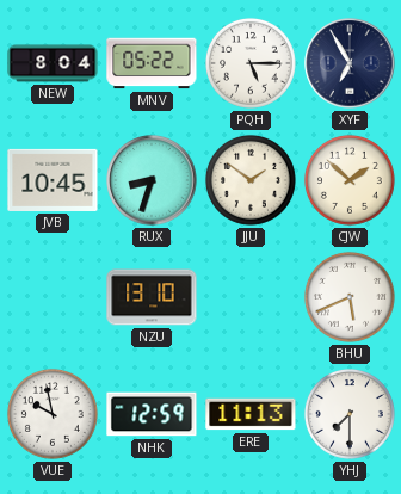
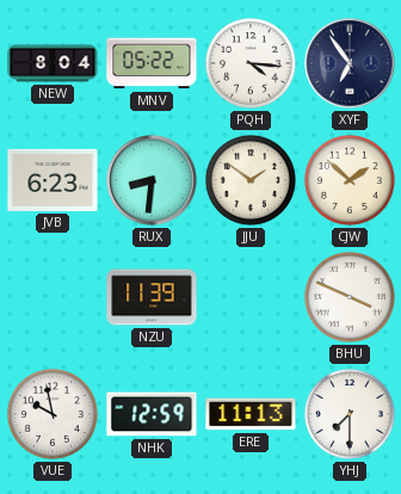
PQH: 5:15 -> 4:16
XYF: 6:55 -> 6:54
JVB: 10:45 -> 6:23
RUX: 8:33 -> 8:31
NZU: 13:10 -> 11:39
BHU: 5:41 -> 3:49
